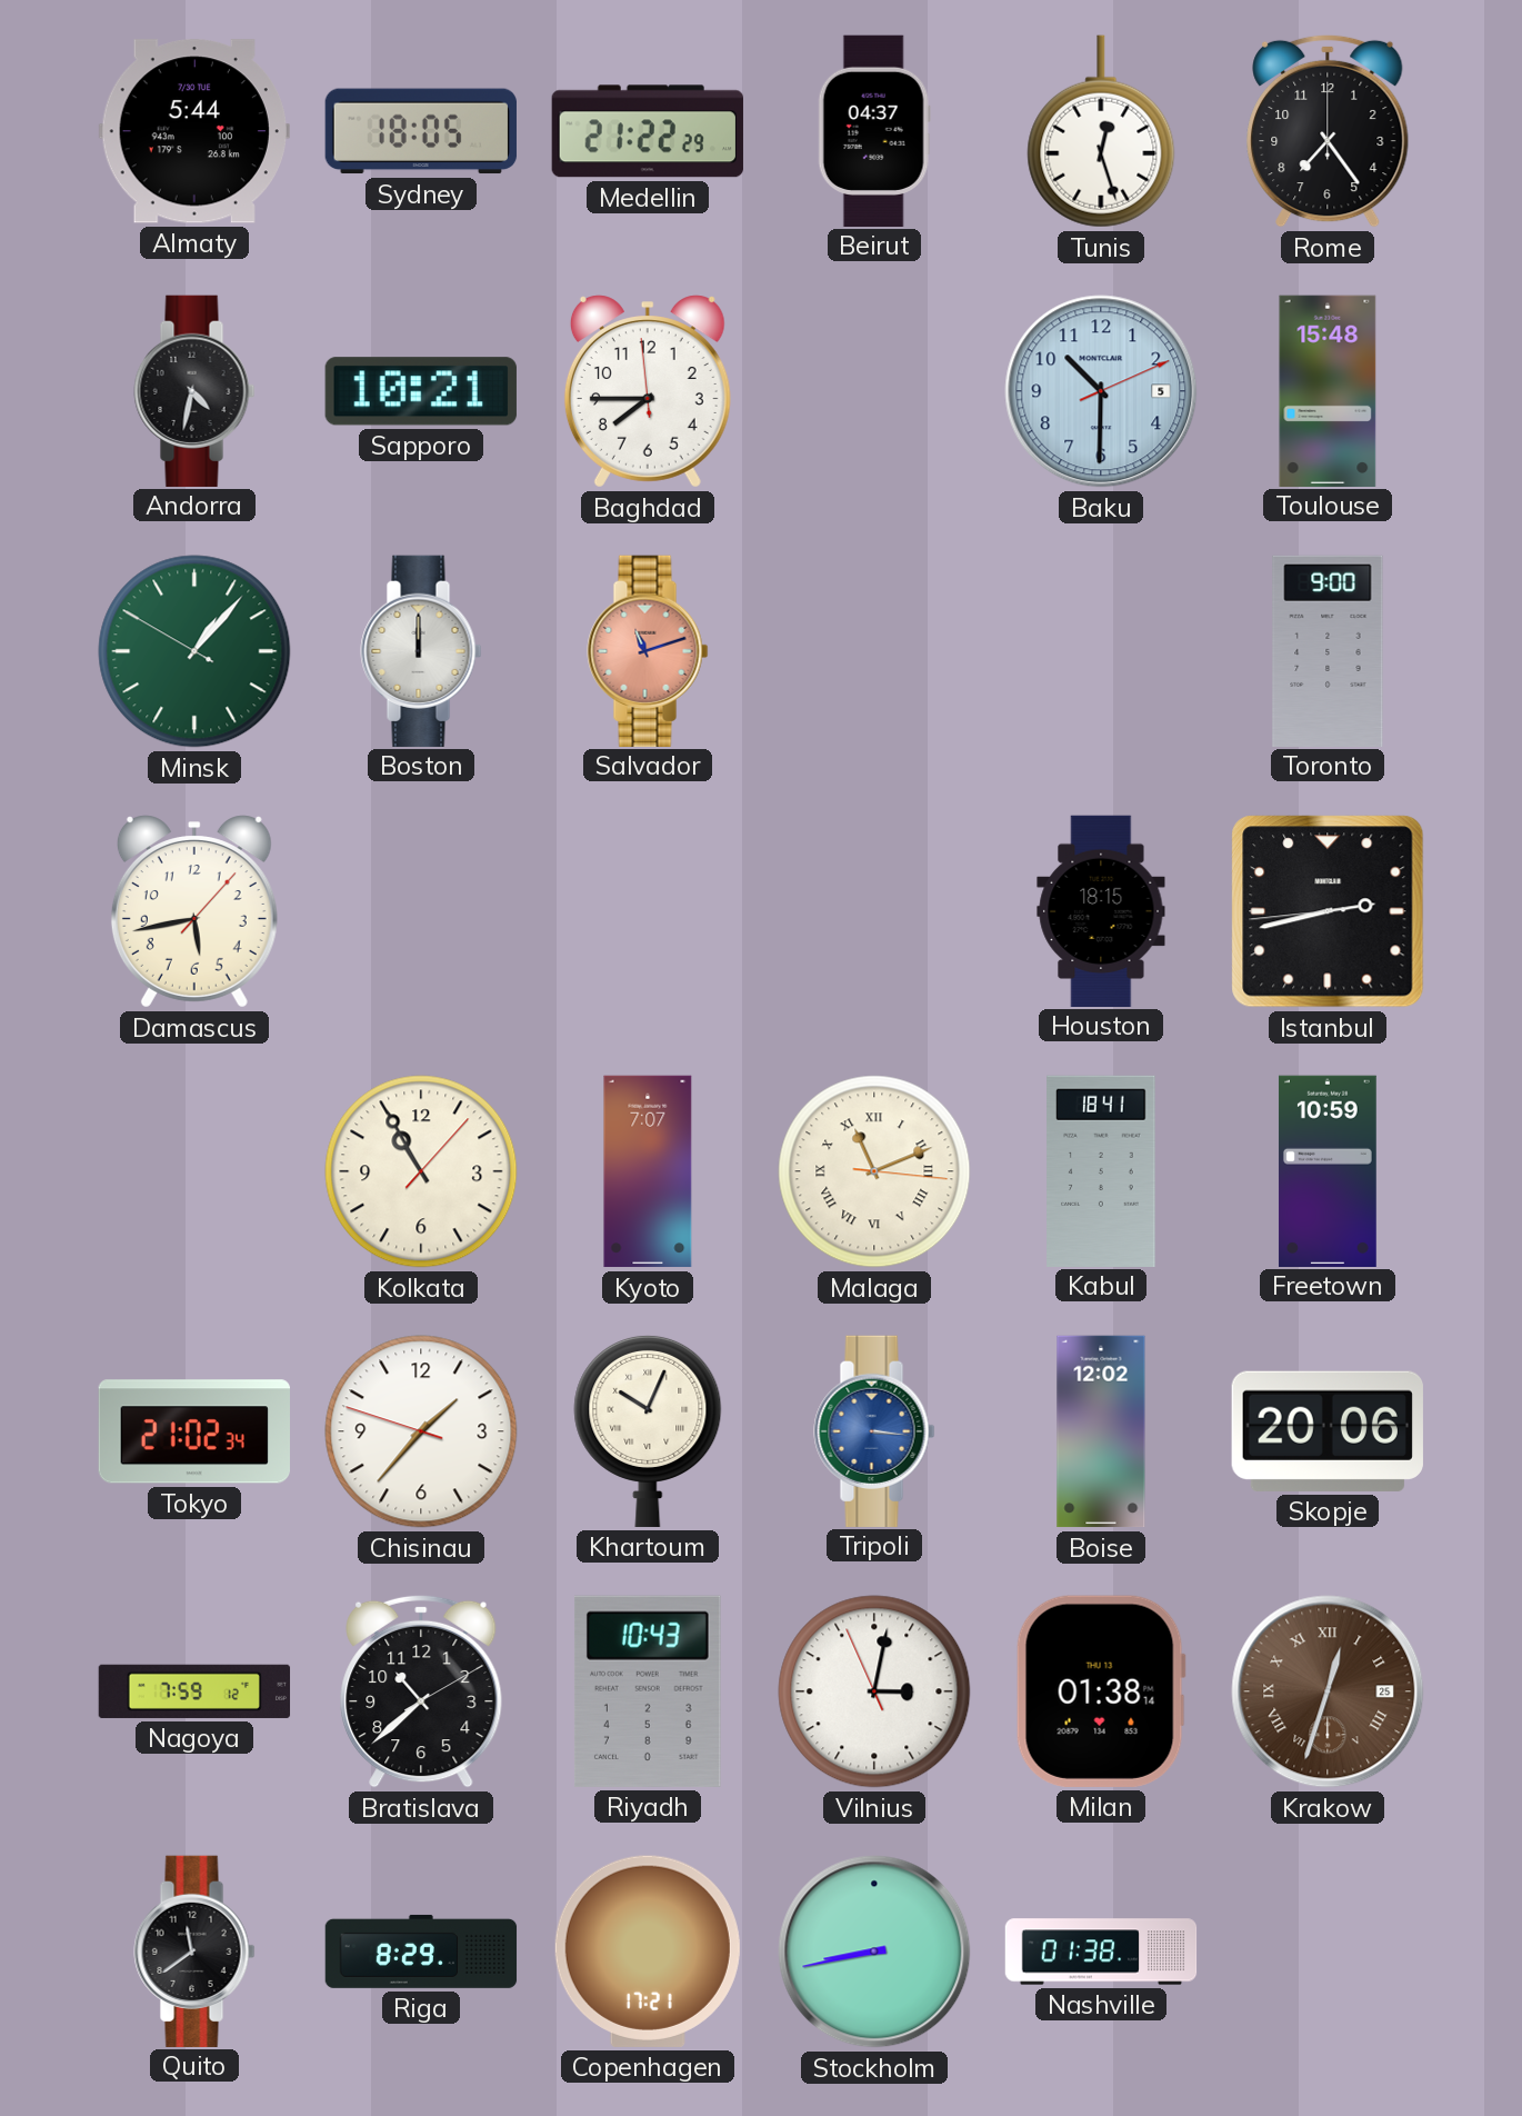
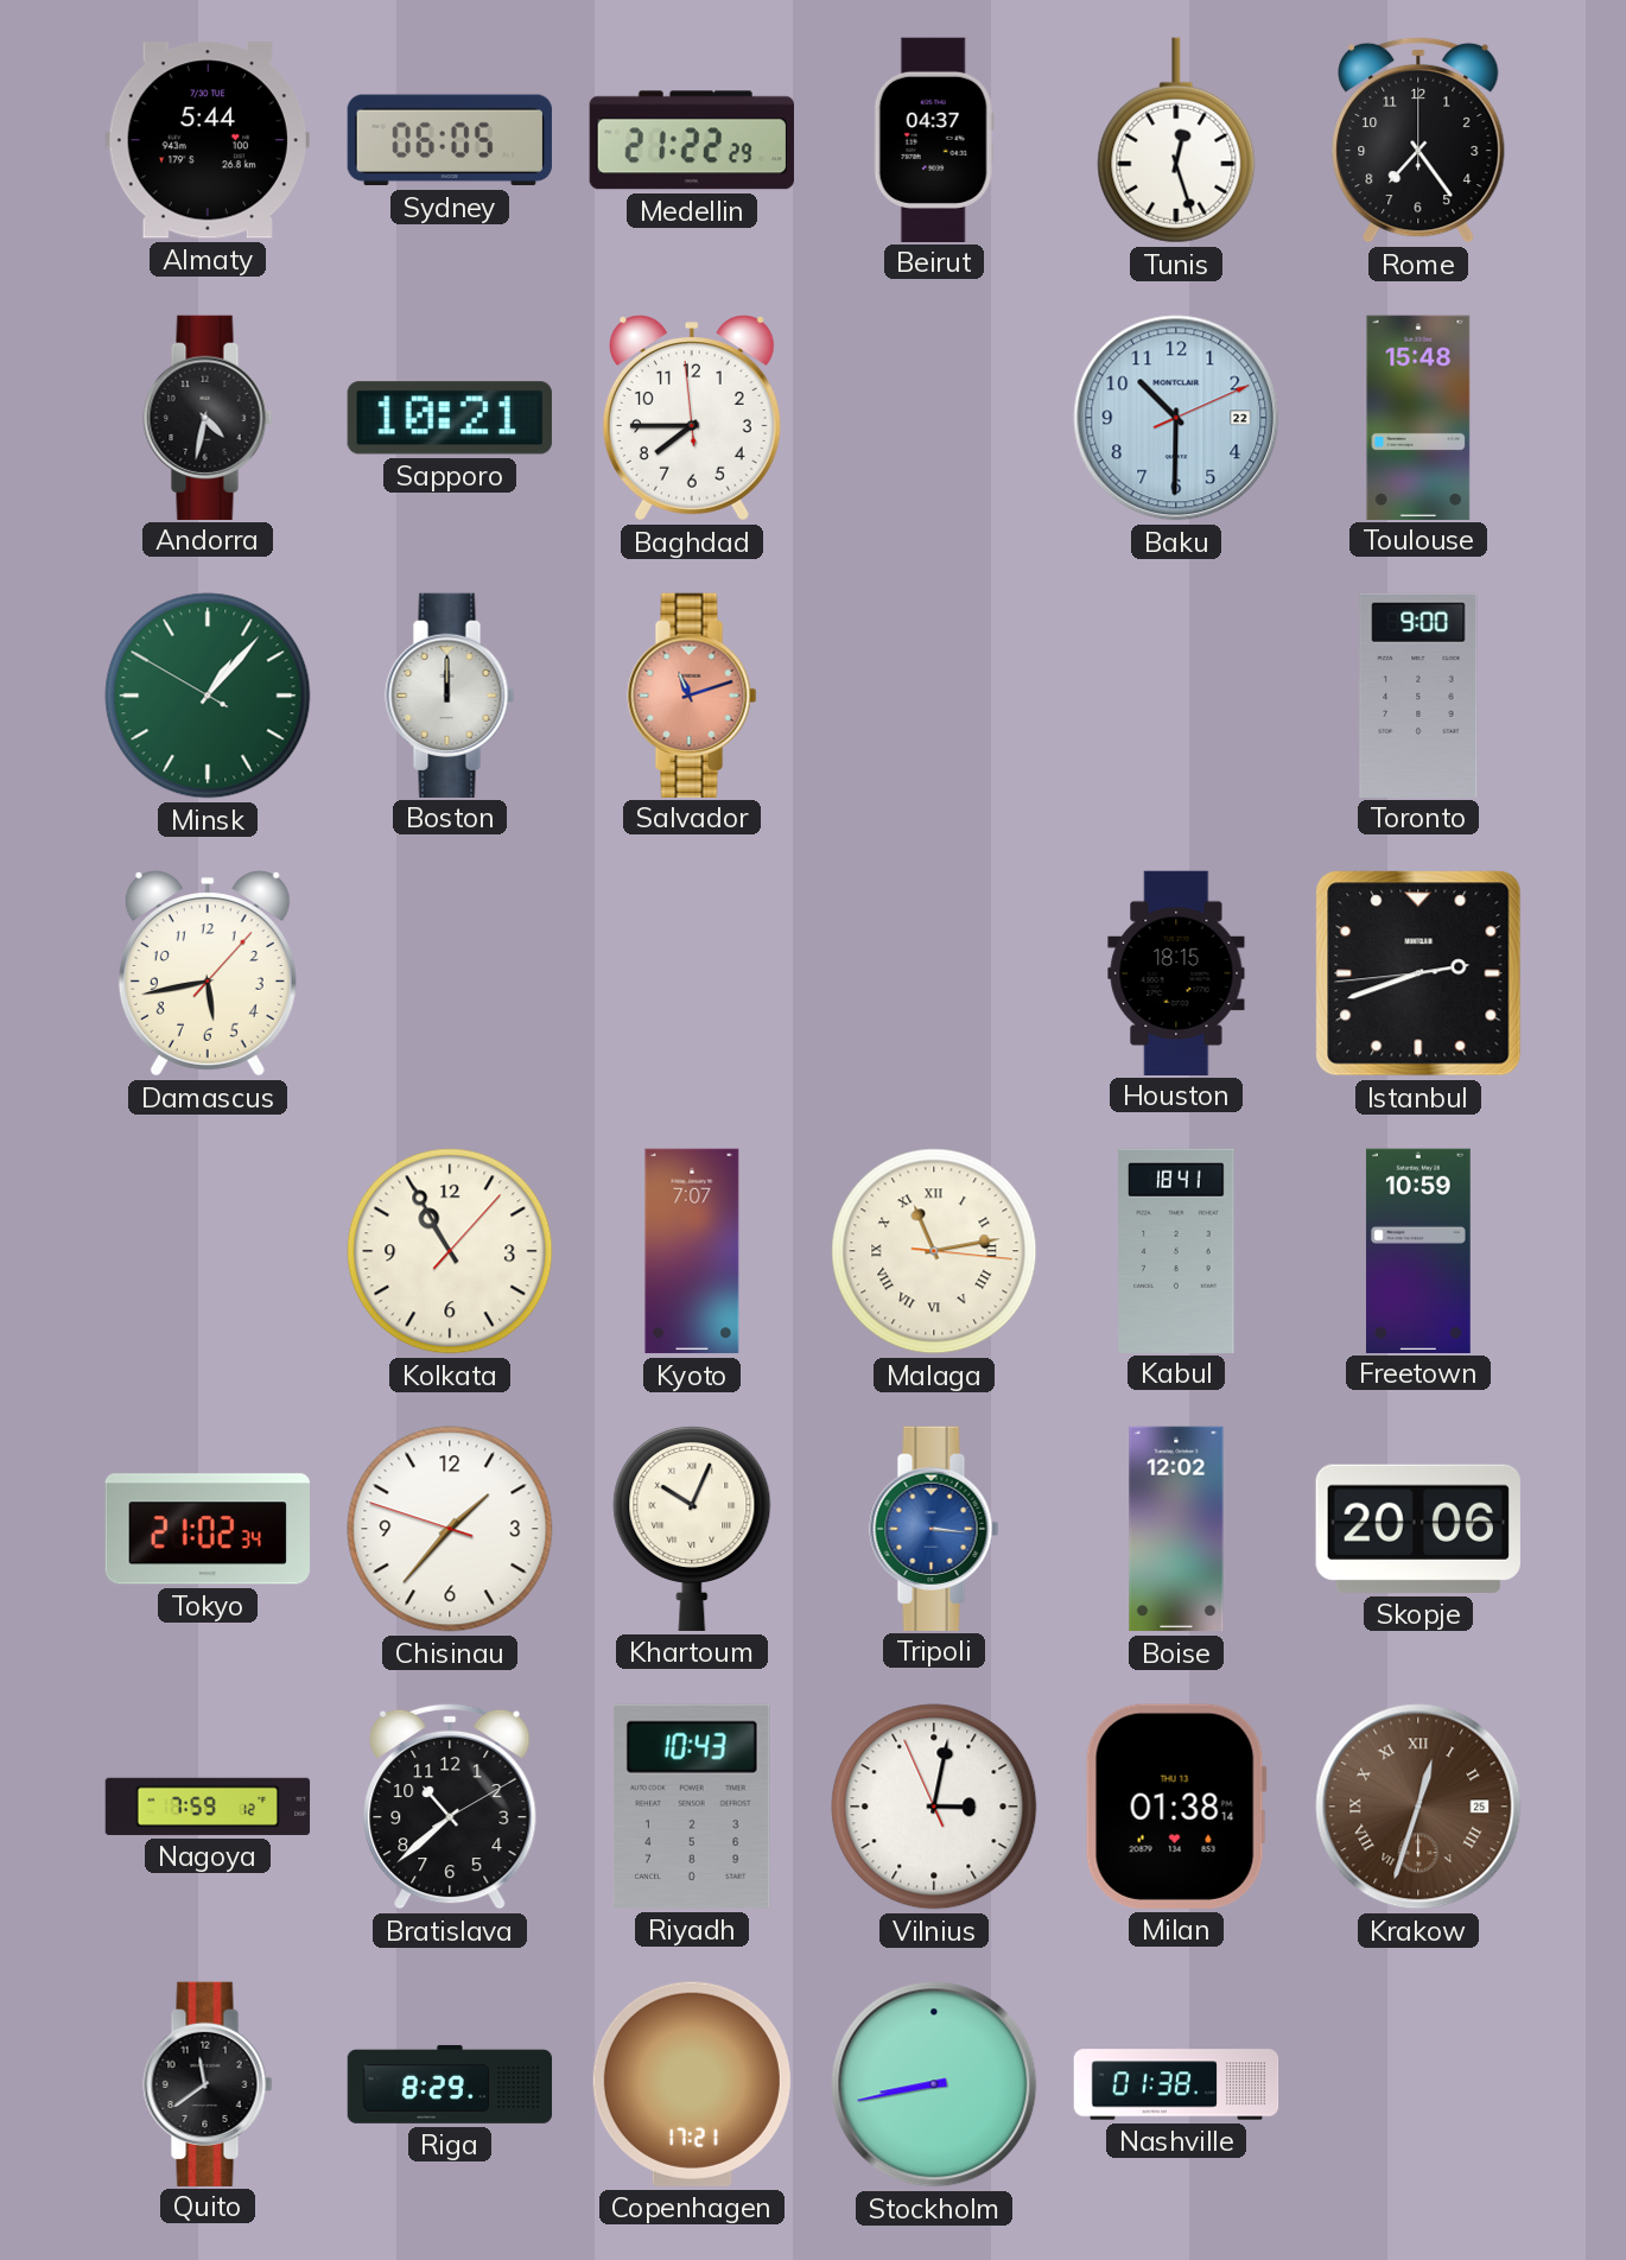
Sydney: 18:05 -> 06:05
Baku date: 5 -> 22
Istanbul: 2:42 -> 2:41
Malaga: 11:11 -> 11:13
